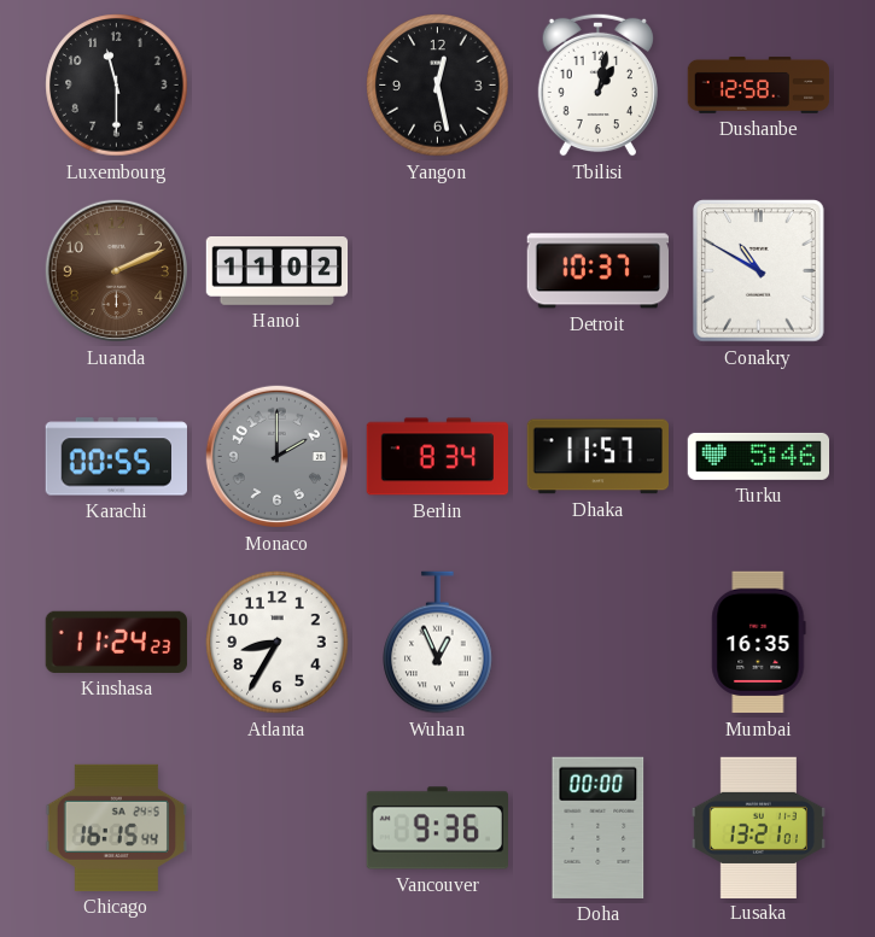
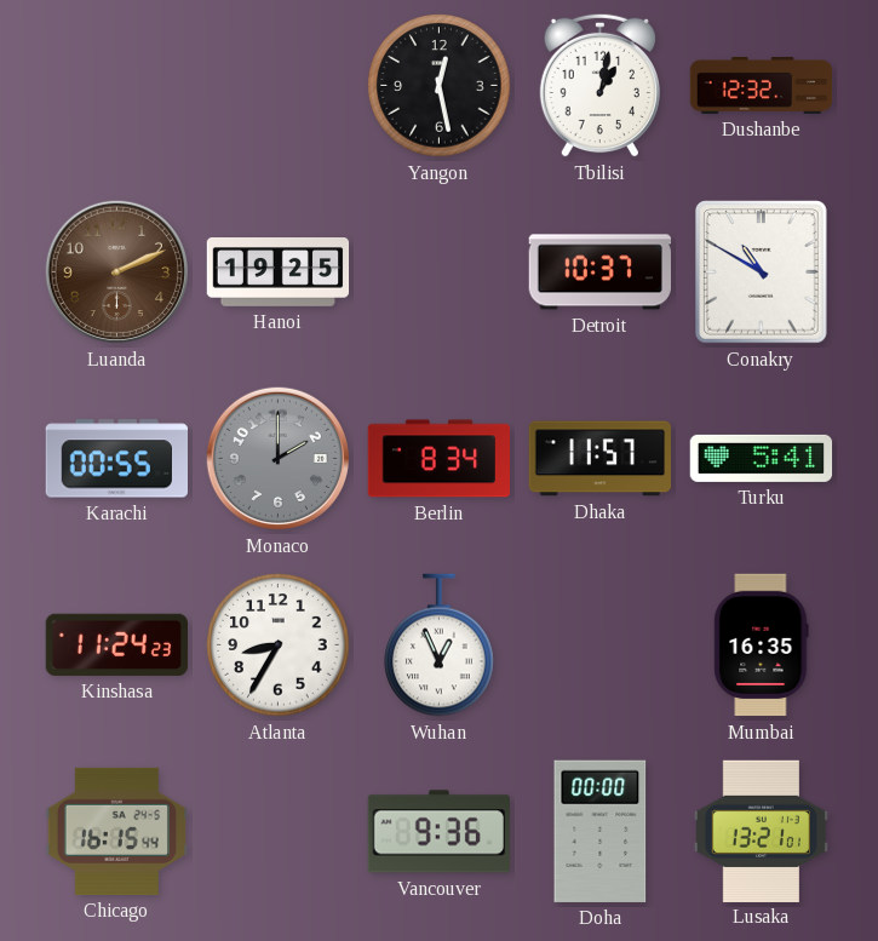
Luxembourg: 11:30 -> none
Dushanbe: 12:58 -> 12:32
Hanoi: 11:02 -> 19:25
Turku: 5:46 -> 5:41
